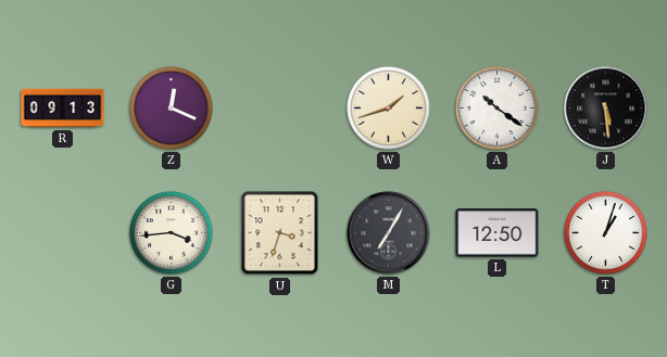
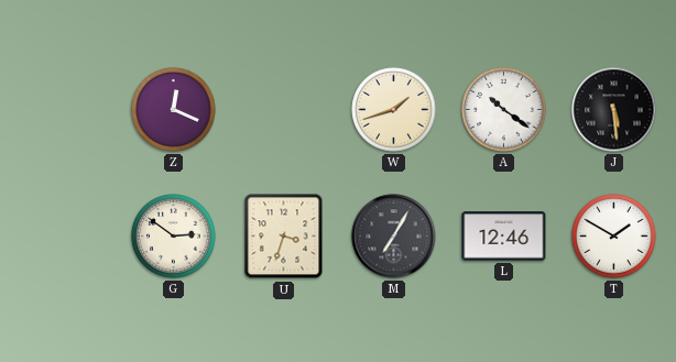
R: 09:13 -> none
G: 3:44 -> 2:51
L: 12:50 -> 12:46
T: 1:03 -> 1:50
